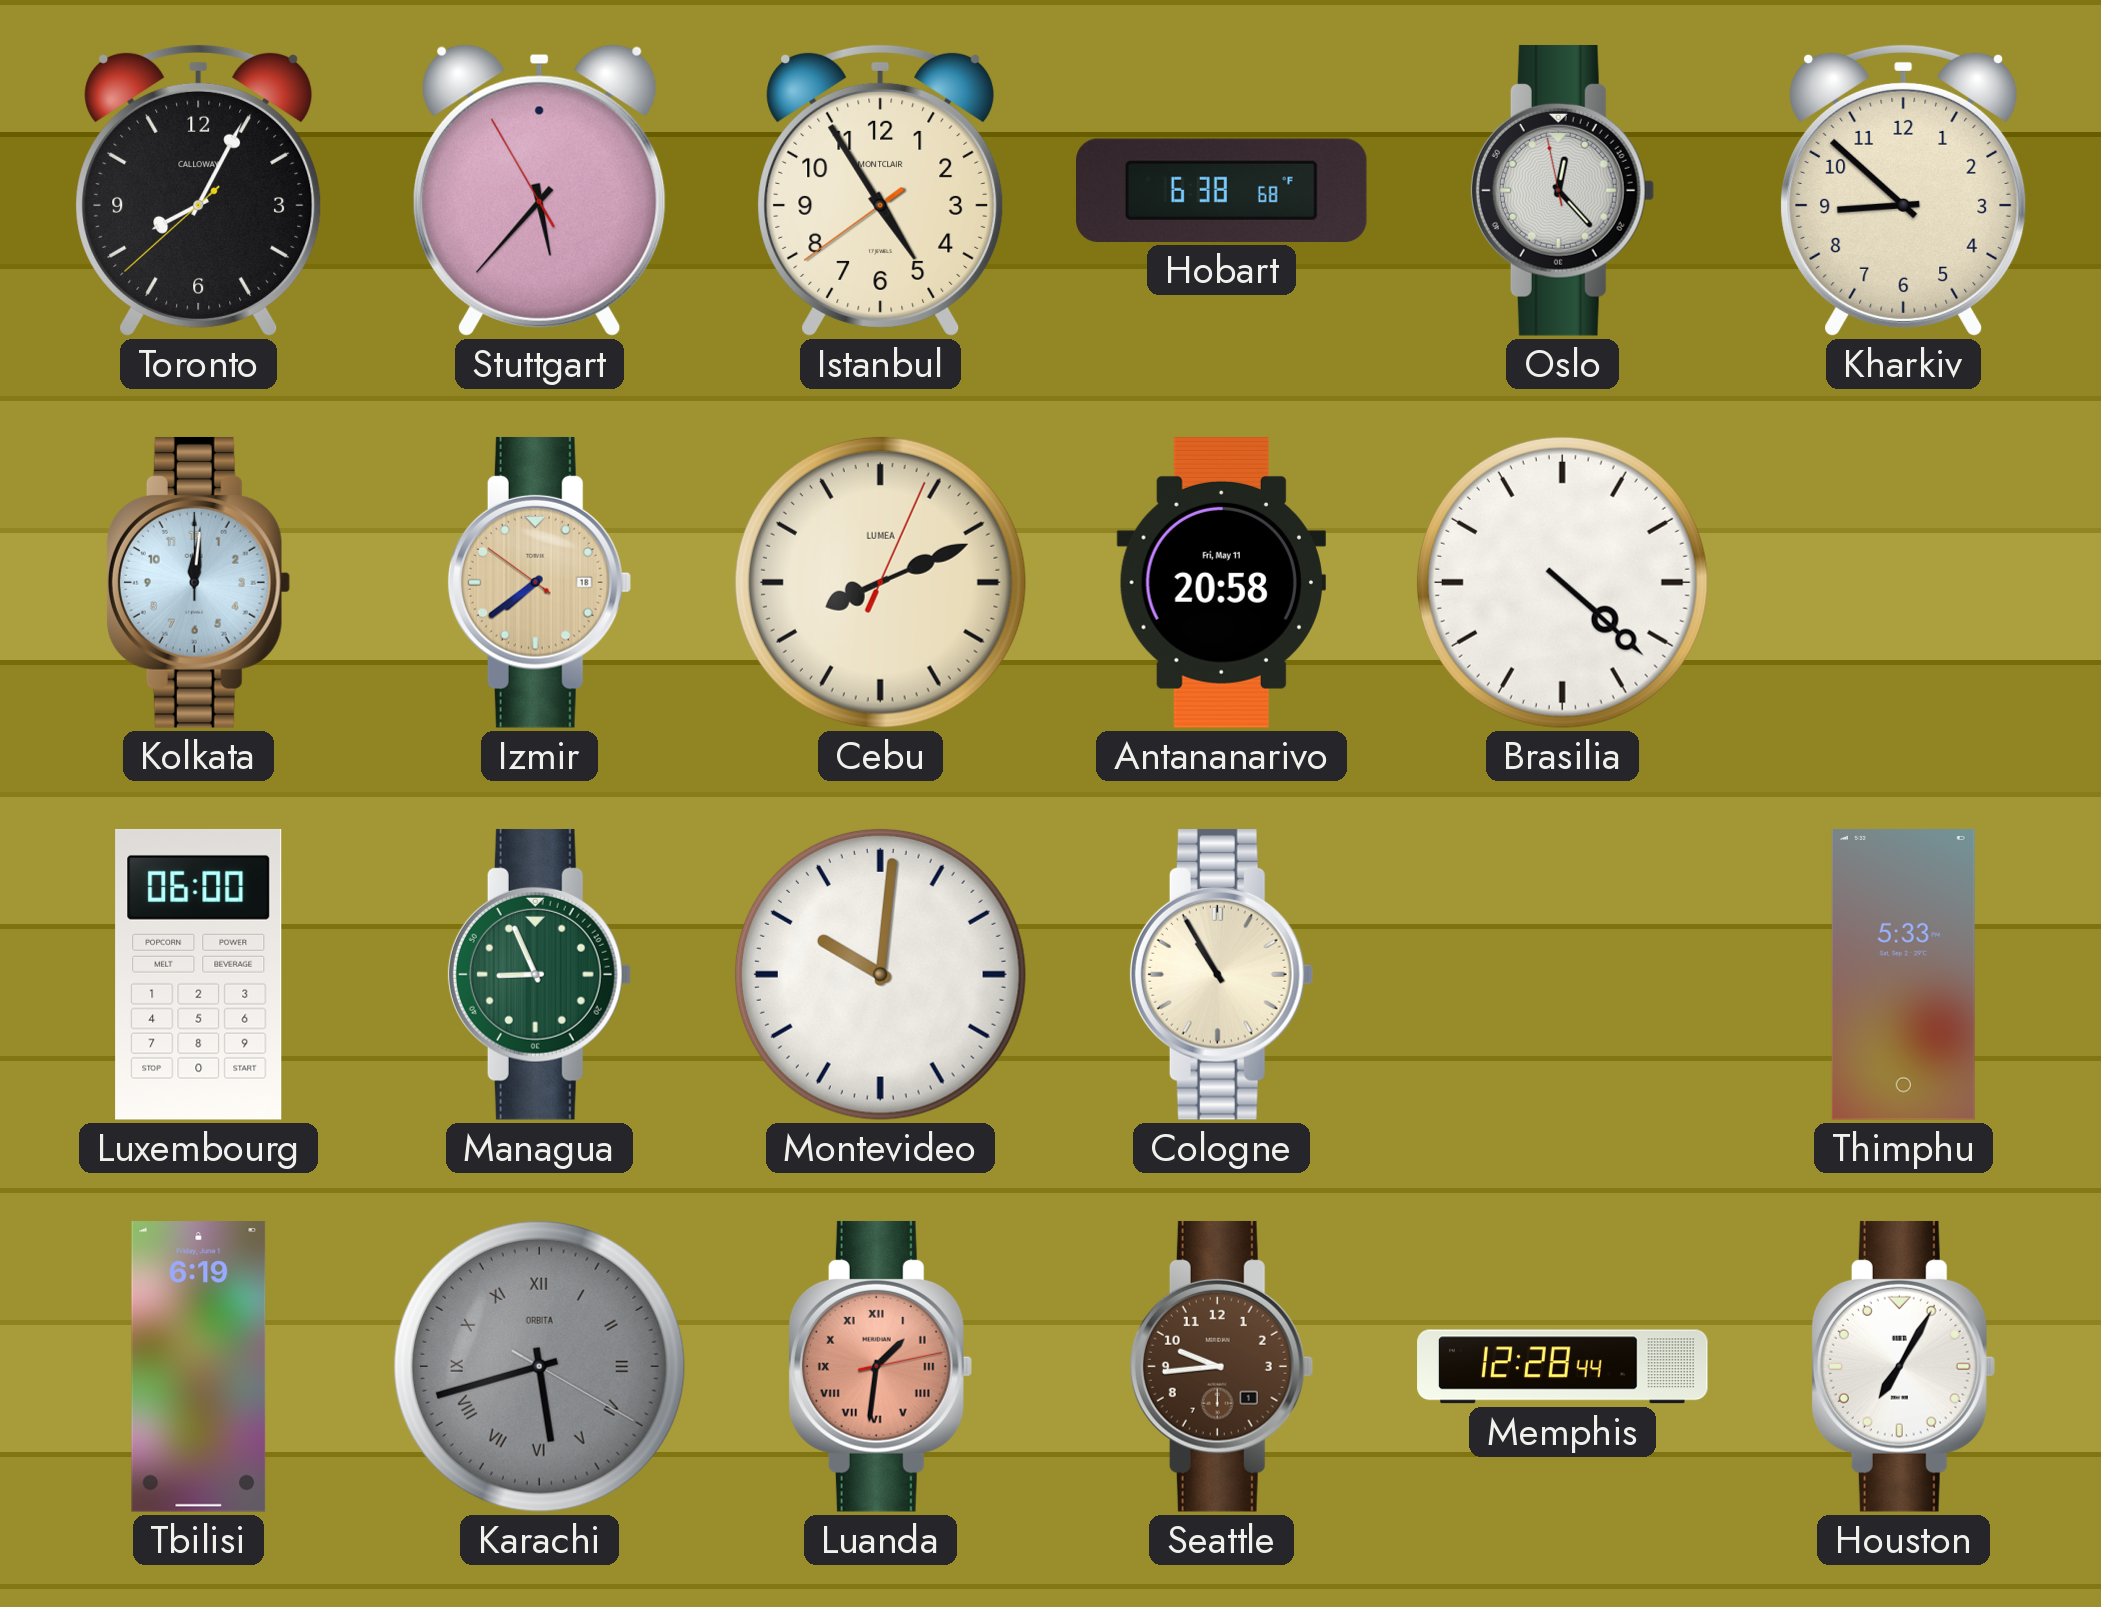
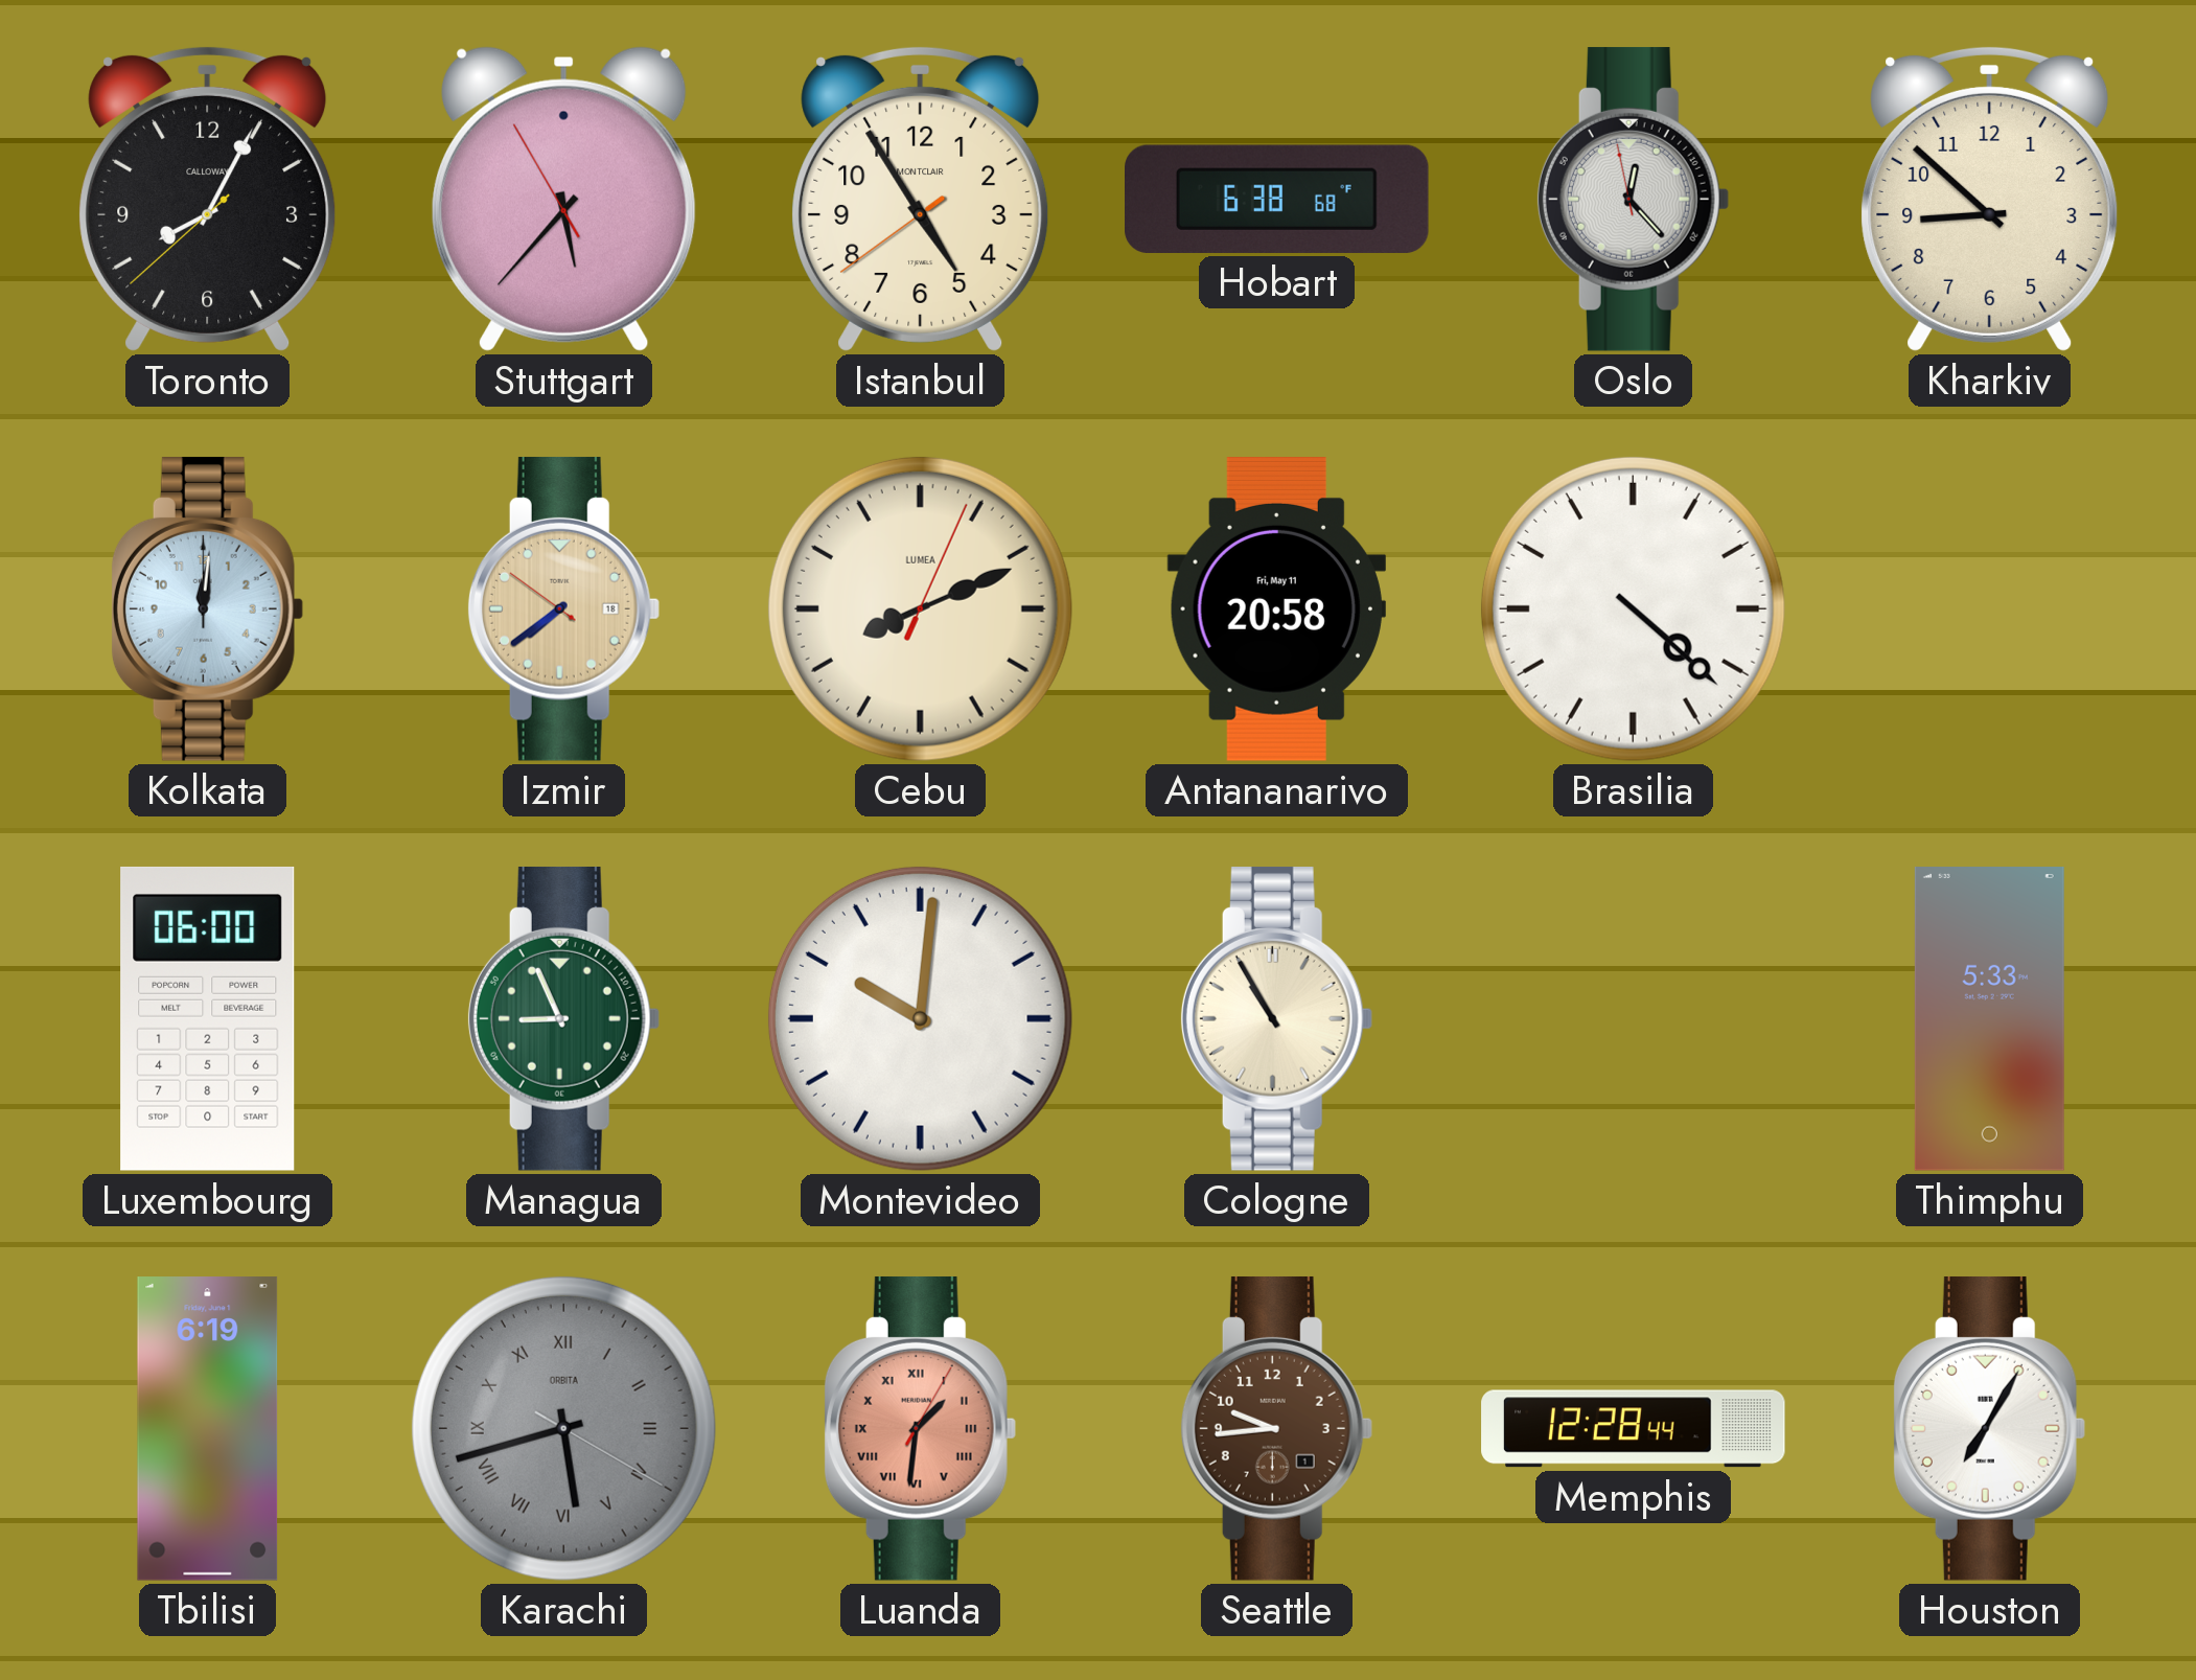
Luanda: 1:31:13 -> 1:31:05
